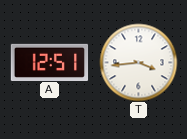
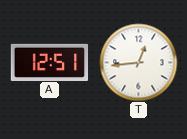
T: 3:44 -> 12:44
